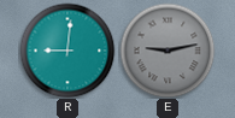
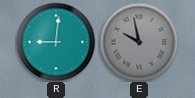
E: 9:13 -> 9:58
